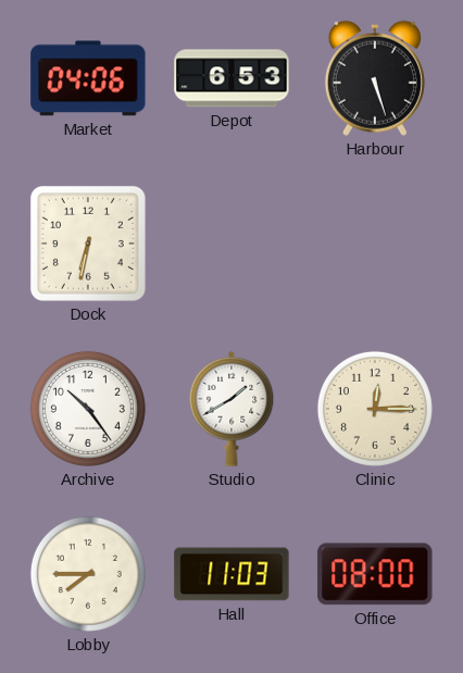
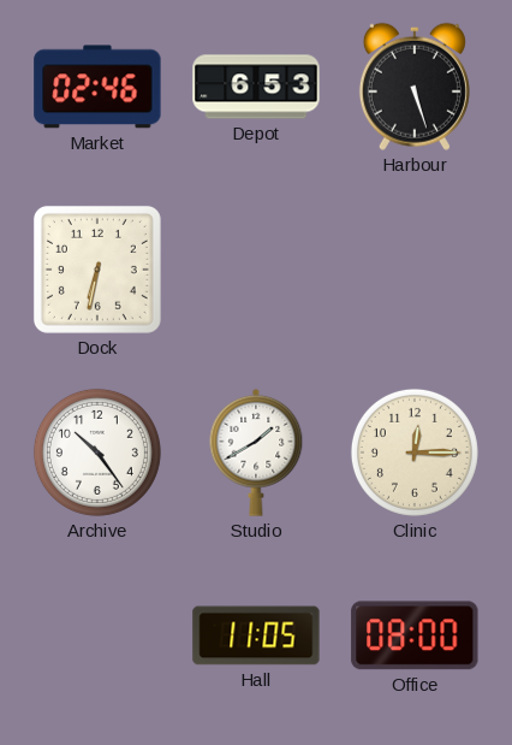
Market: 04:06 -> 02:46
Lobby: 7:45 -> none
Hall: 11:03 -> 11:05
